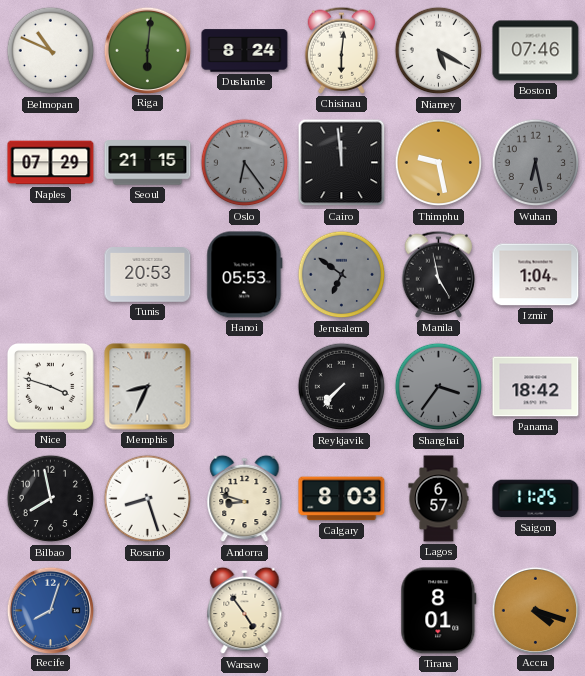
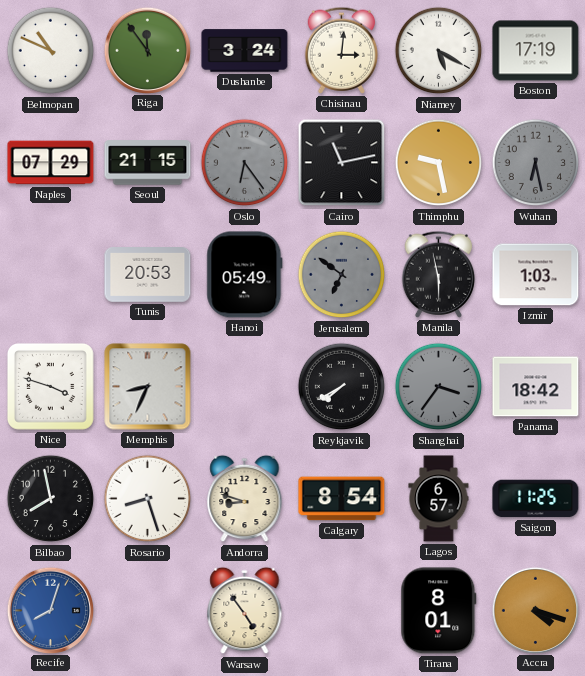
Riga: 6:01 -> 11:54
Dushanbe: 8:24 -> 3:24
Chisinau: 6:01 -> 3:01
Boston: 07:46 -> 17:19
Cairo: 11:59 -> 11:13
Hanoi: 05:53 -> 05:49
Manila: 4:58 -> 5:58
Izmir: 1:04 -> 1:03
Reykjavik: 7:37 -> 7:40
Calgary: 8:03 -> 8:54
